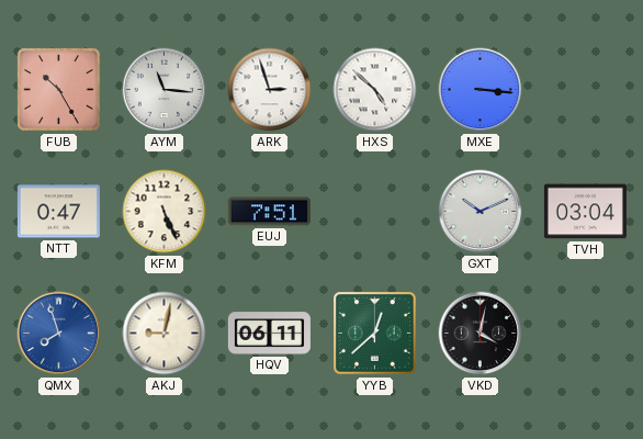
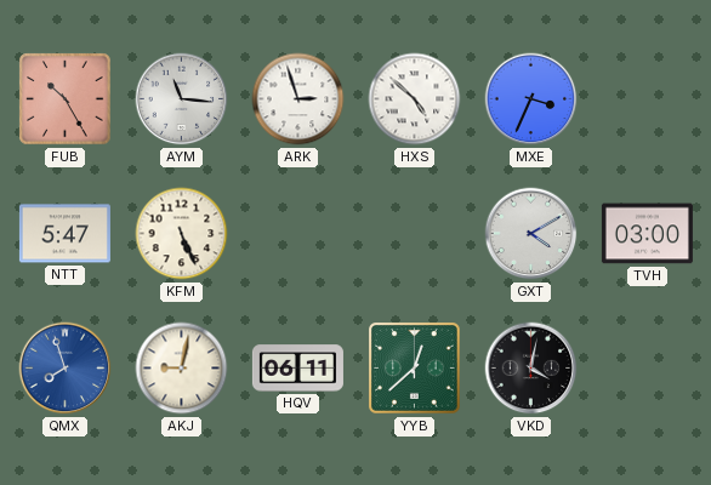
MXE: 3:16 -> 3:34
NTT: 0:47 -> 5:47
EUJ: 7:51 -> none
GXT: 10:11 -> 4:10
TVH: 03:04 -> 03:00
